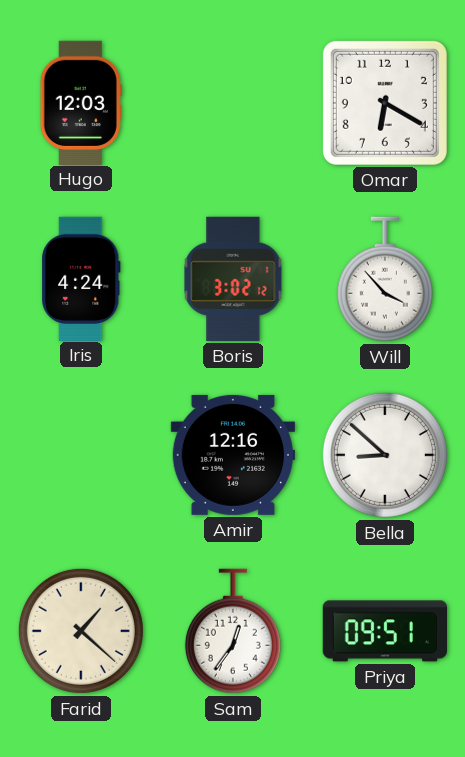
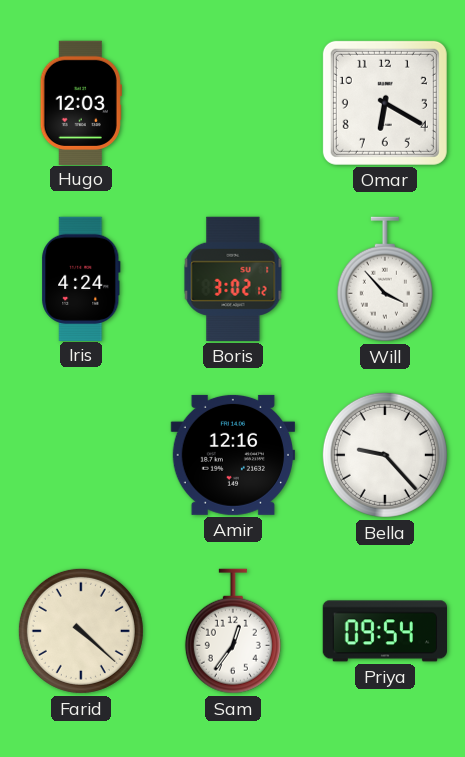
Bella: 8:52 -> 9:23
Farid: 1:22 -> 4:22
Priya: 09:51 -> 09:54
